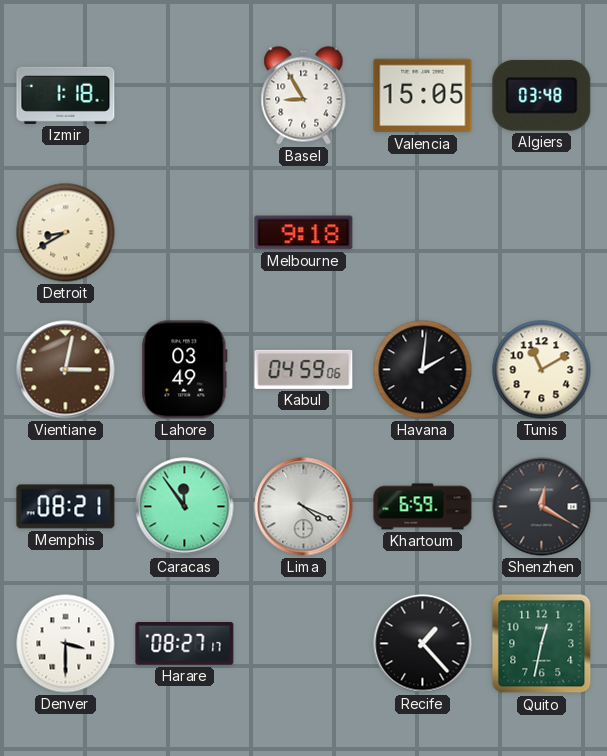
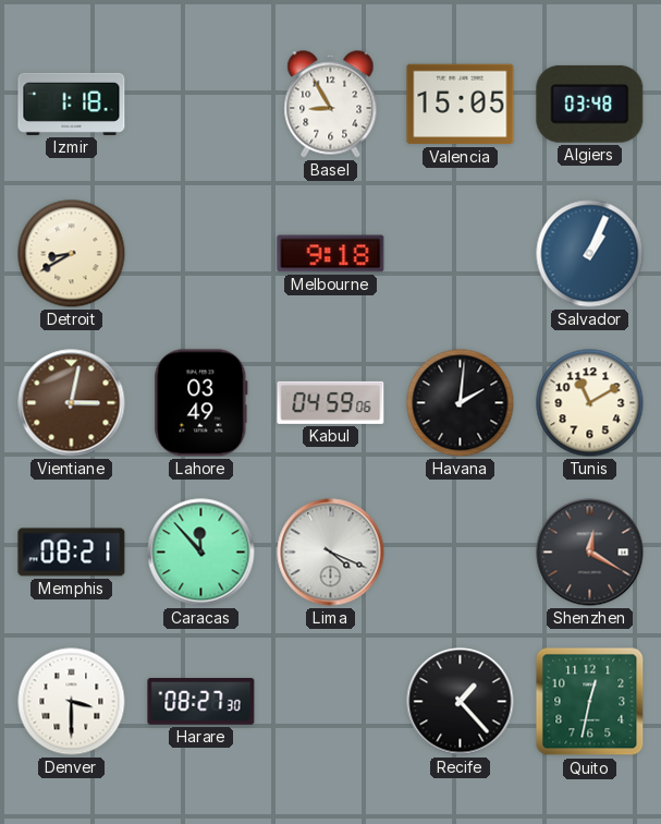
Salvador: none -> 1:04
Caracas: 11:54 -> 11:53
Khartoum: 6:59 -> none
Harare: 08:27:17 -> 08:27:30
